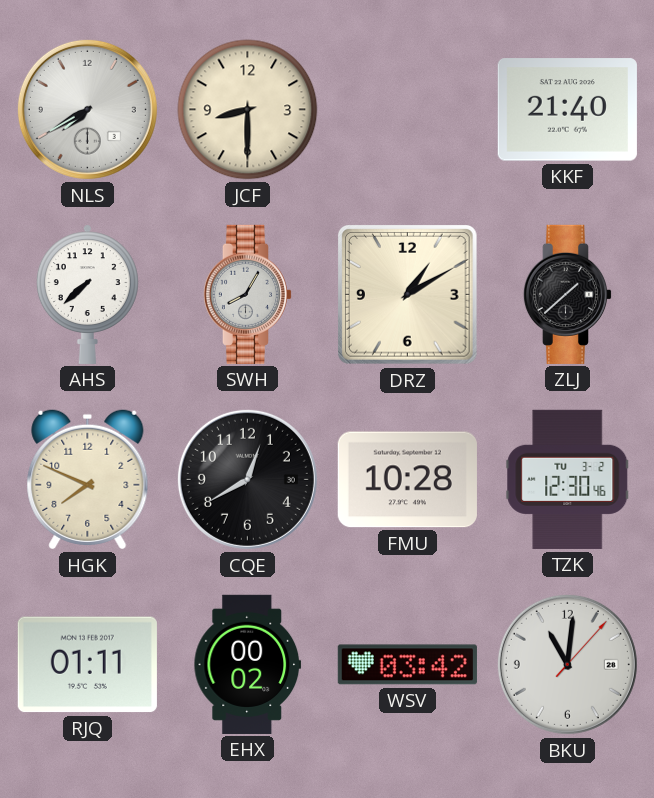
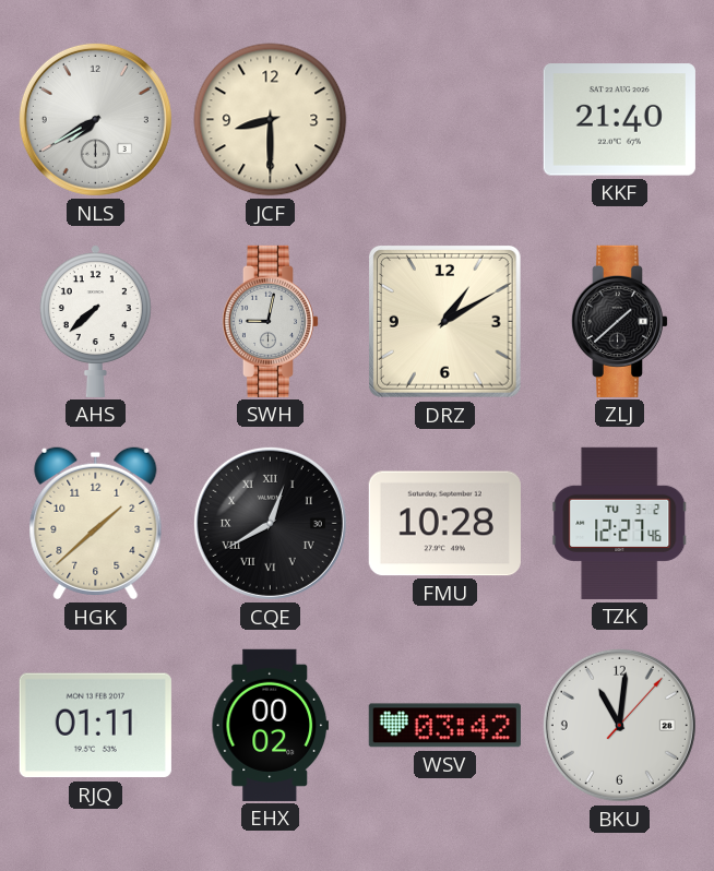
SWH: 8:05 -> 9:02
HGK: 7:49 -> 1:38
CQE numerals: Arabic -> Roman
TZK: 12:30 -> 12:27
